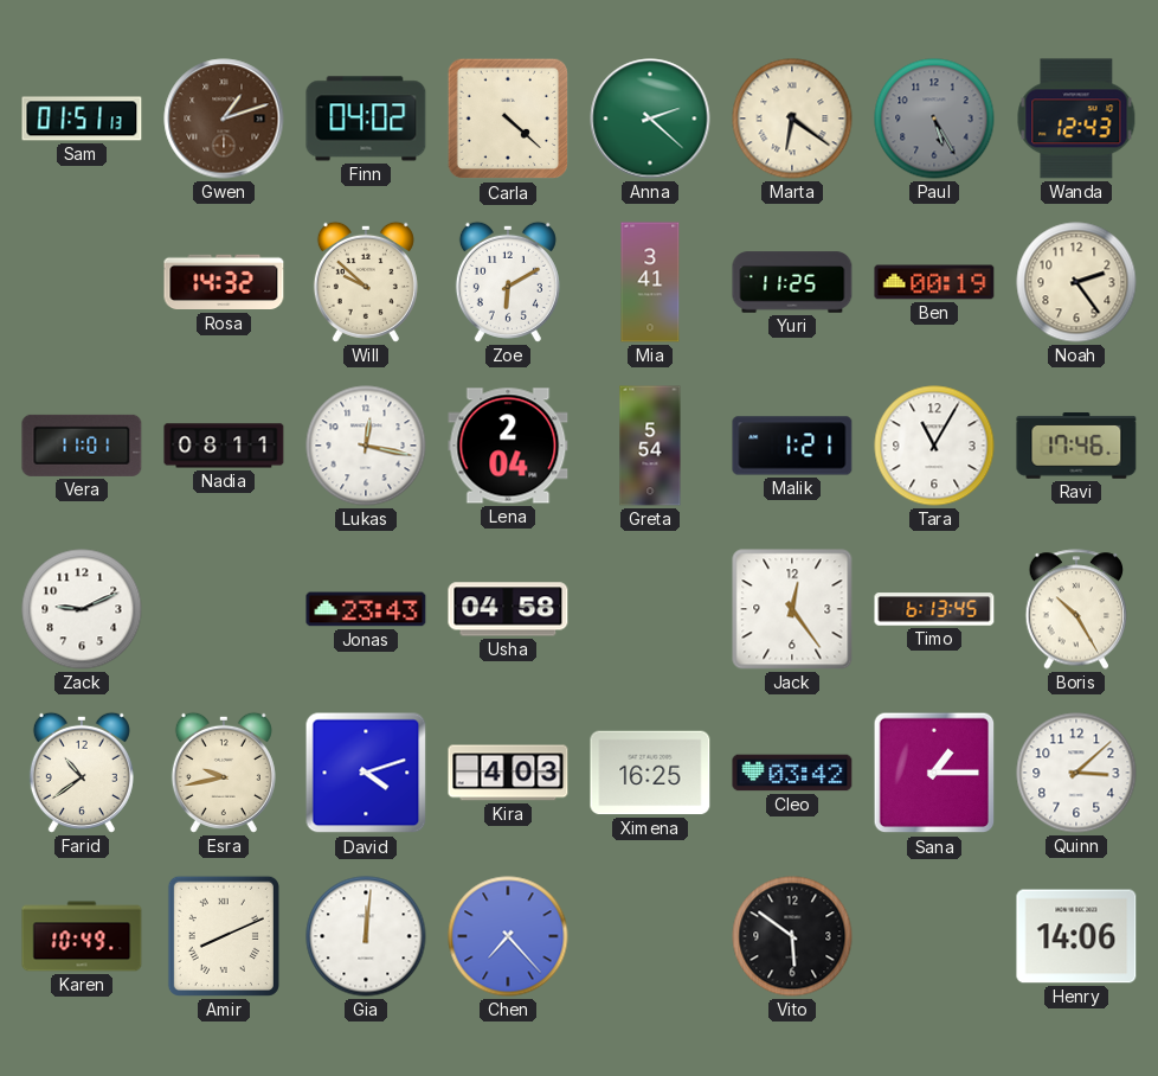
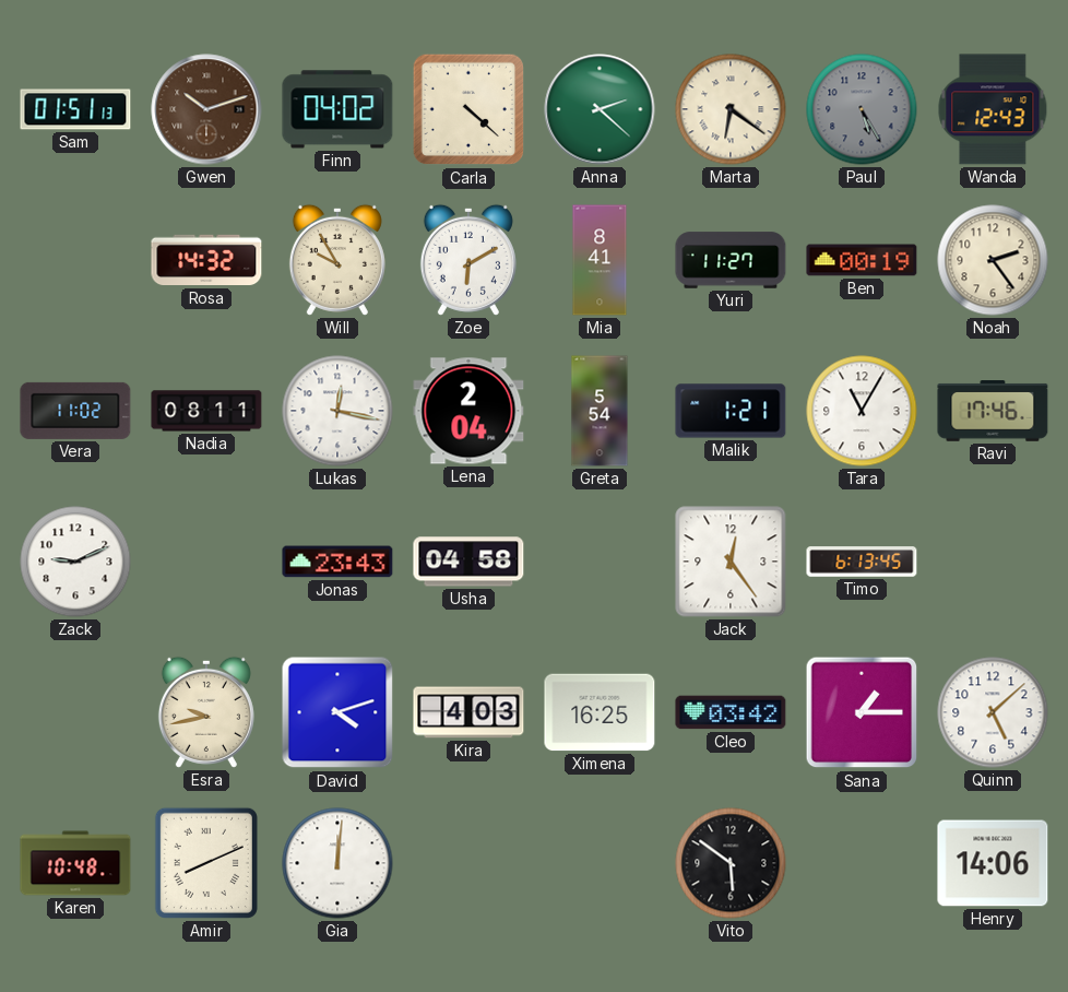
Gwen: 1:12 -> 10:12
Will: 9:52 -> 9:55
Mia: 3:41 -> 8:41
Yuri: 11:25 -> 11:27
Vera: 11:01 -> 11:02
Boris: 10:25 -> none
Farid: 10:39 -> none
Quinn: 3:08 -> 5:08
Karen: 10:49 -> 10:48
Chen: 7:23 -> none
